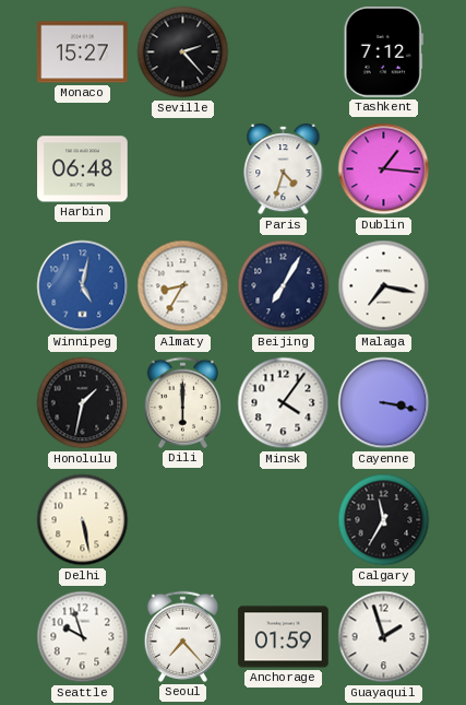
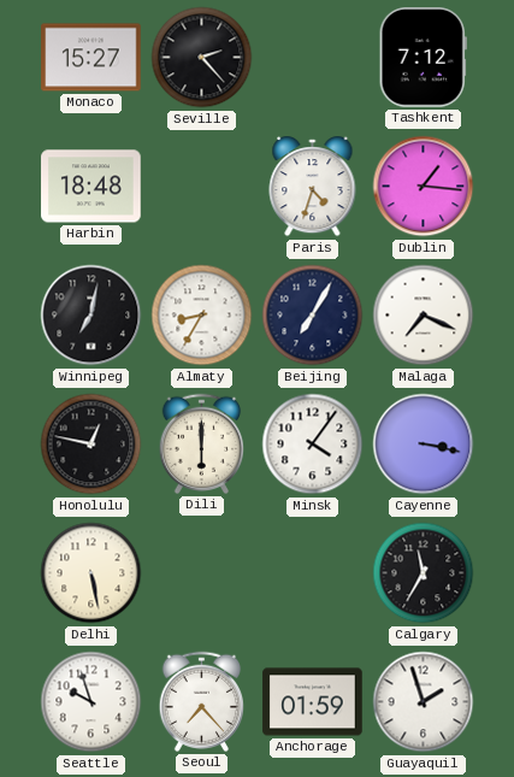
Harbin: 06:48 -> 18:48
Winnipeg: 5:02 -> 7:02
Winnipeg dial: blue -> black
Malaga: 7:17 -> 7:19
Honolulu: 1:32 -> 12:47
